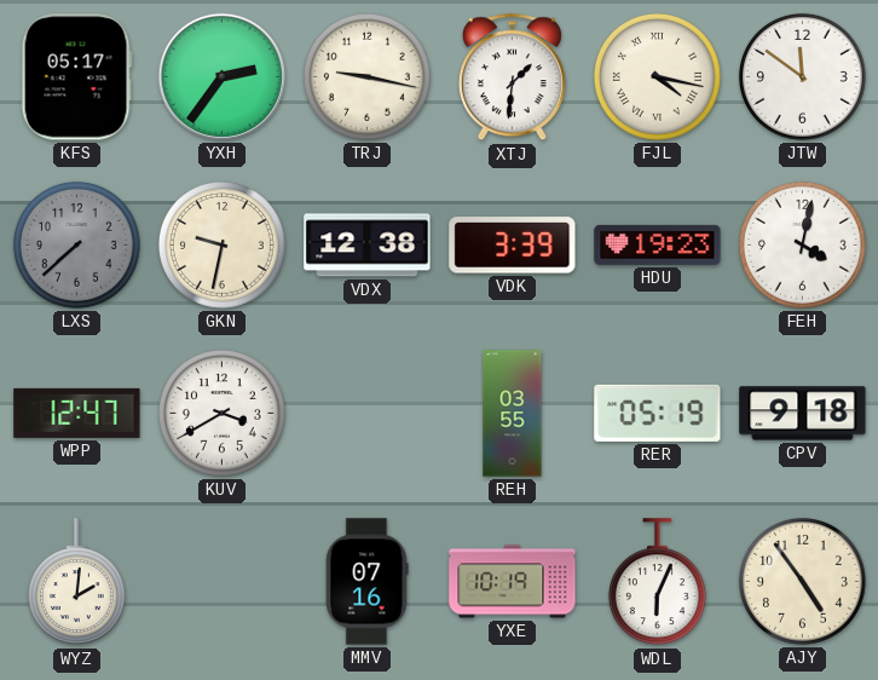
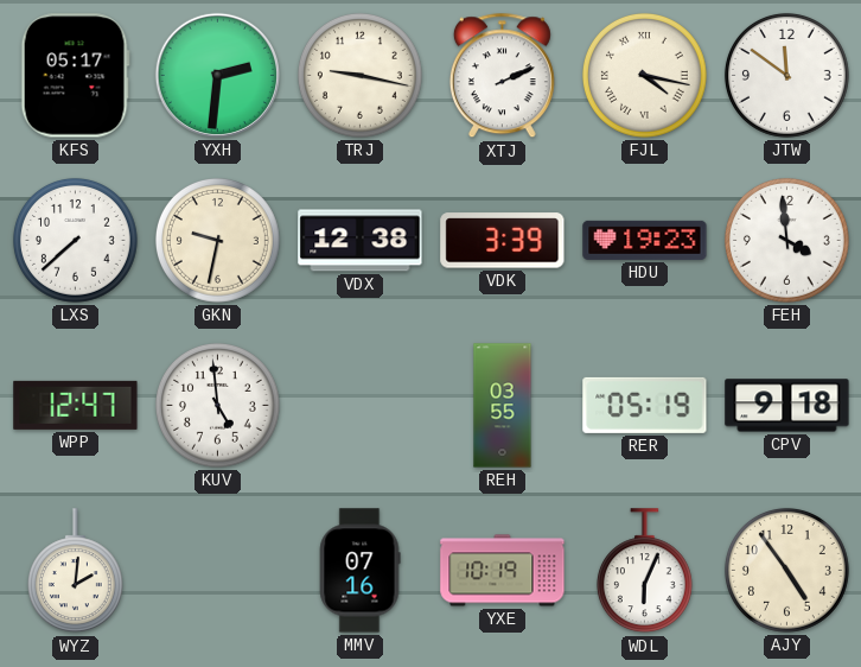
YXH: 2:36 -> 2:31
XTJ: 1:31 -> 2:11
LXS dial: grey -> white
FEH: 4:02 -> 3:59
KUV: 3:40 -> 4:59
